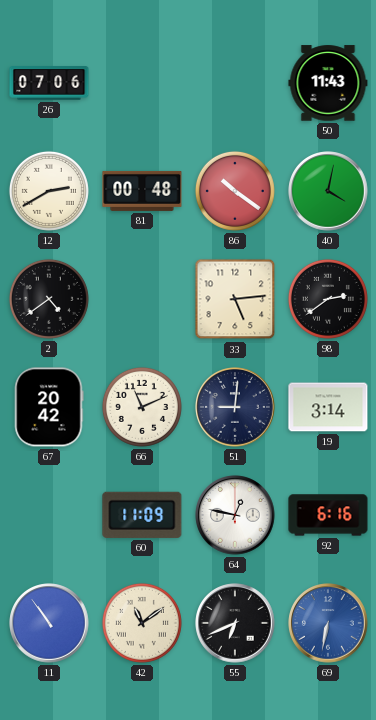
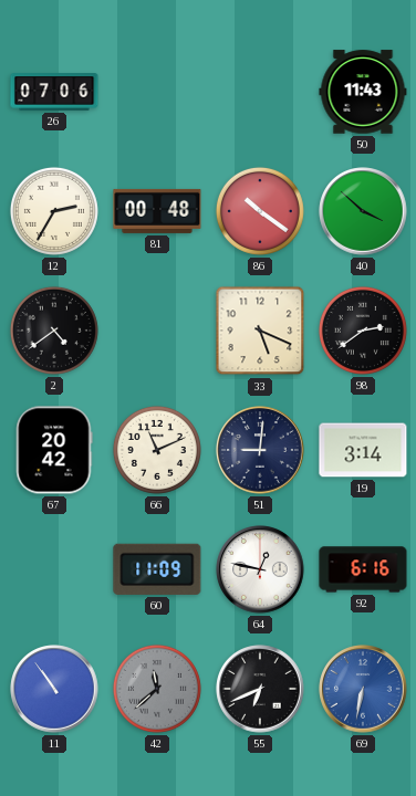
12: 2:40 -> 2:35
40: 4:02 -> 3:52
33: 5:14 -> 5:19
42: 11:09 -> 11:38
42 dial: cream -> grey
